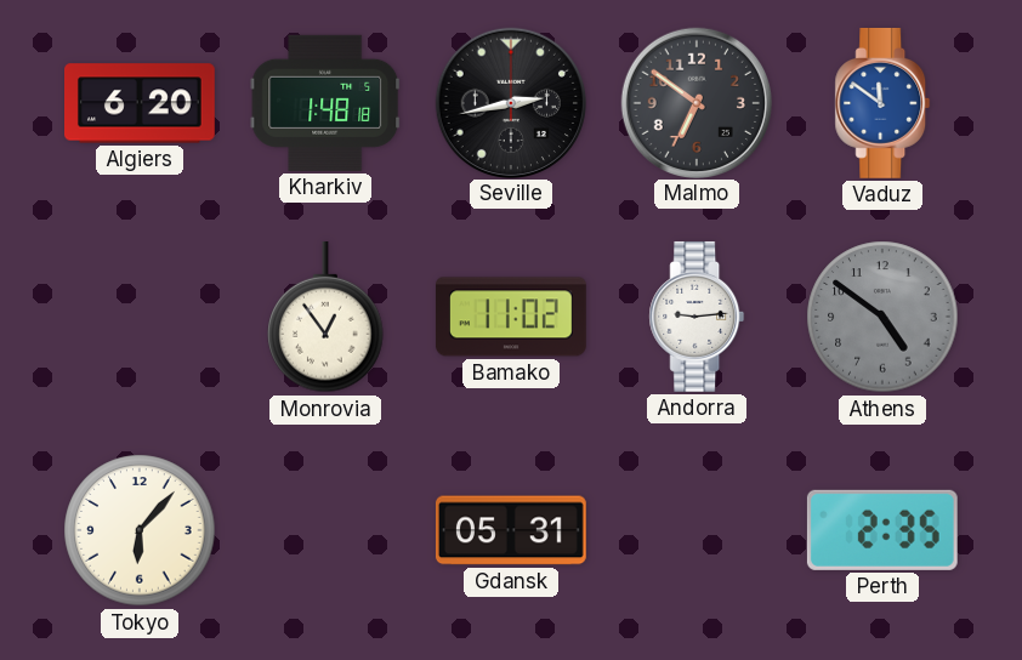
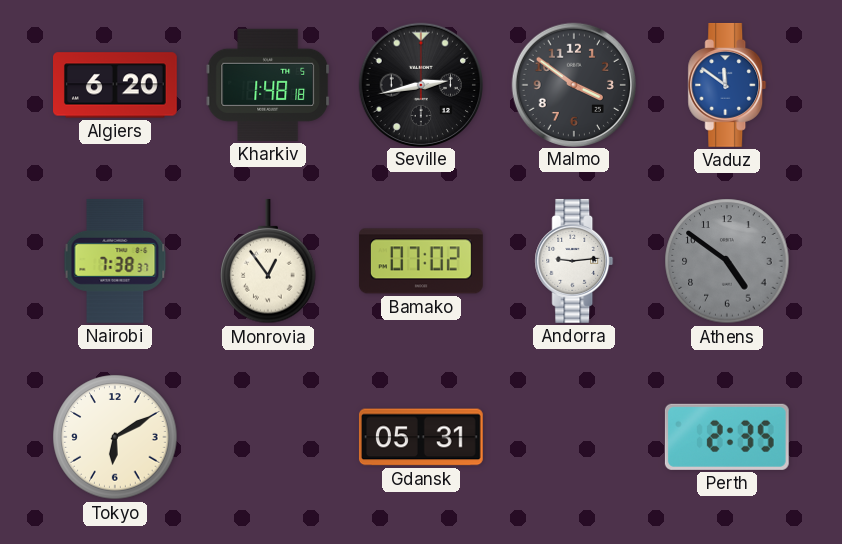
Malmo: 6:51 -> 3:51
Nairobi: none -> 7:38
Bamako: 11:02 -> 07:02
Tokyo: 6:07 -> 6:10
